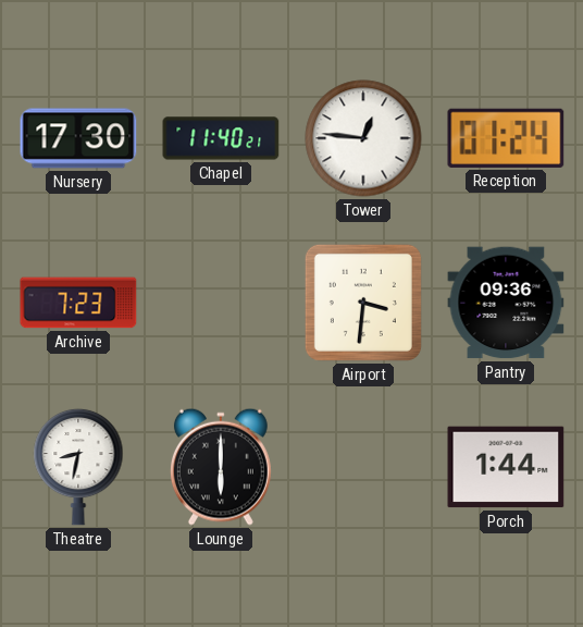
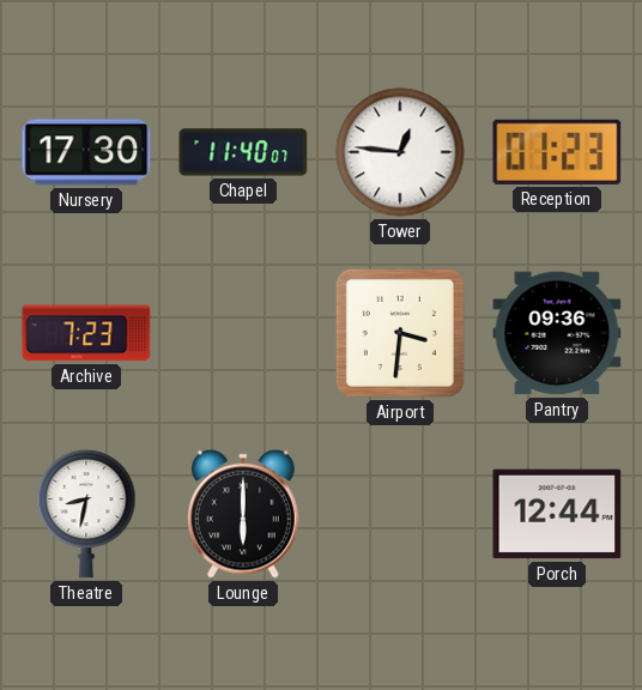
Chapel: 11:40:21 -> 11:40:07
Reception: 01:24 -> 01:23
Porch: 1:44 -> 12:44
